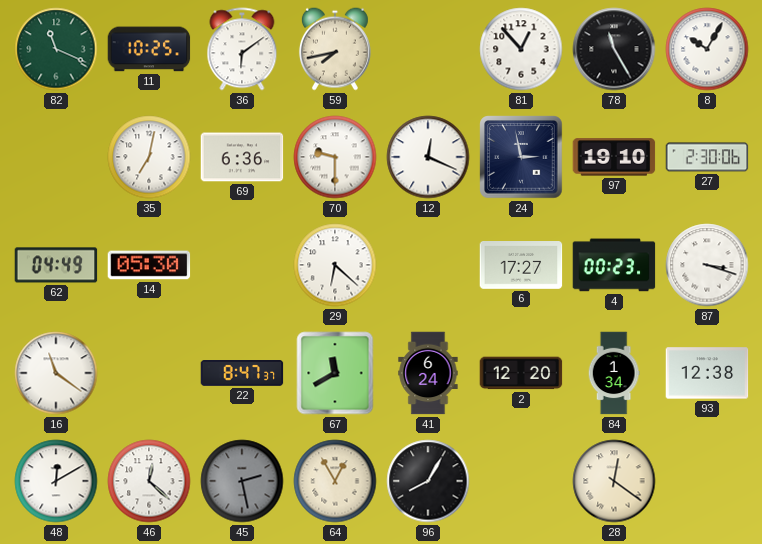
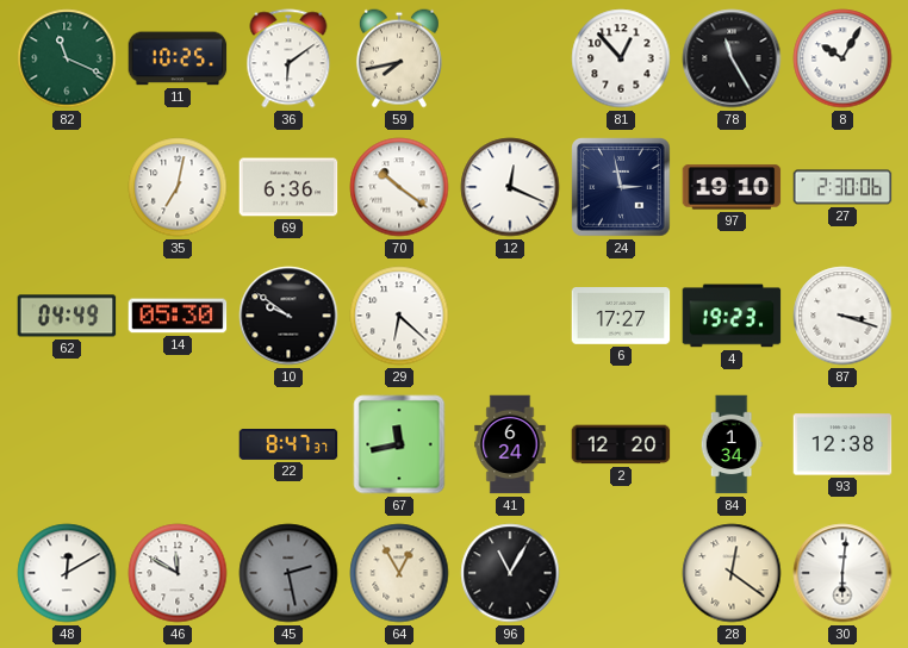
70: 9:30 -> 10:21
10: none -> 9:51
4: 00:23 -> 19:23
16: 11:21 -> none
67: 11:40 -> 11:43
46: 12:22 -> 11:50
96: 8:05 -> 11:05
30: none -> 6:01
